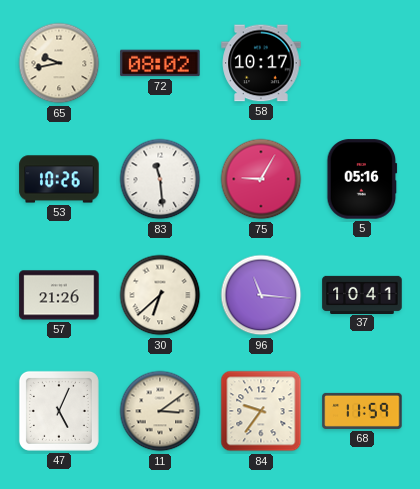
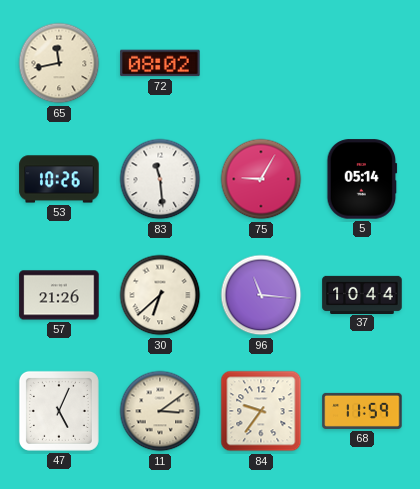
65: 9:43 -> 11:43
58: 10:17 -> none
5: 05:16 -> 05:14
37: 10:41 -> 10:44
